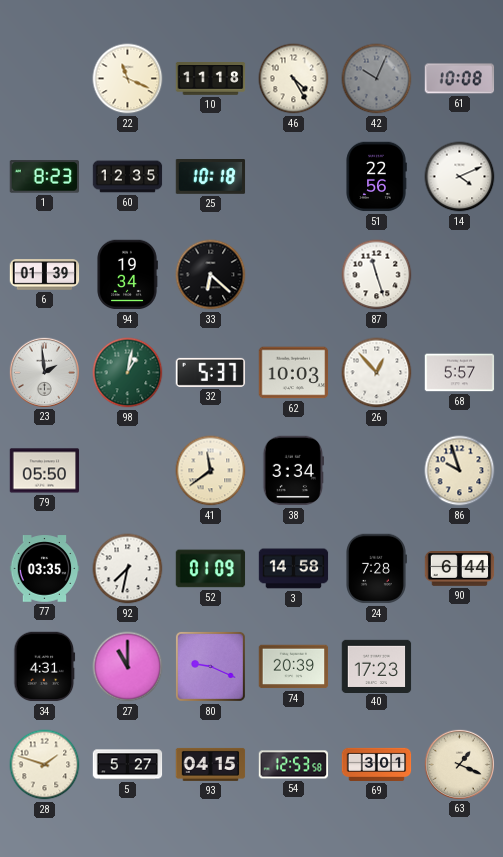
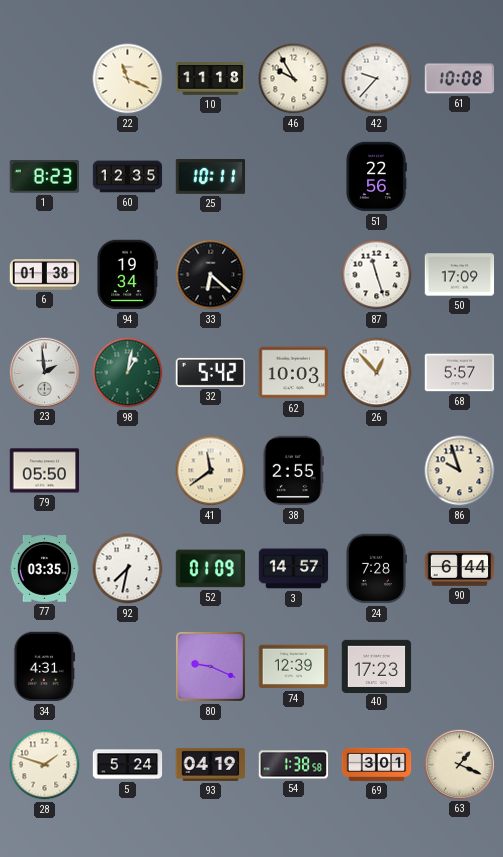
46: 4:25 -> 9:55
42: 10:04 -> 9:37
42 dial: grey -> white
25: 10:18 -> 10:11
14: 4:11 -> none
6: 01:39 -> 01:38
50: none -> 17:09
32: 5:37 -> 5:42
38: 3:34 -> 2:55
3: 14:58 -> 14:57
27: 11:00 -> none
74: 20:39 -> 12:39
5: 5:27 -> 5:24
93: 04:15 -> 04:19
54: 12:53 -> 1:38
